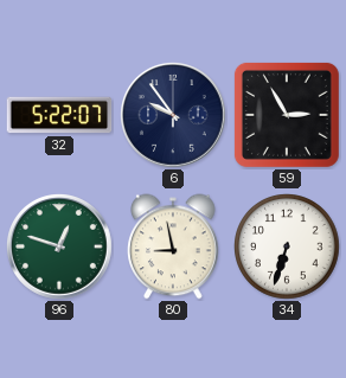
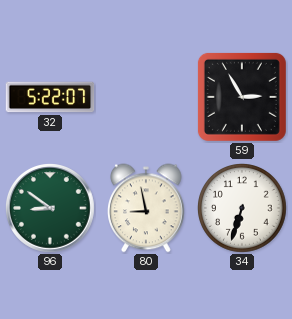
6: 9:54 -> none
96: 12:48 -> 8:51
